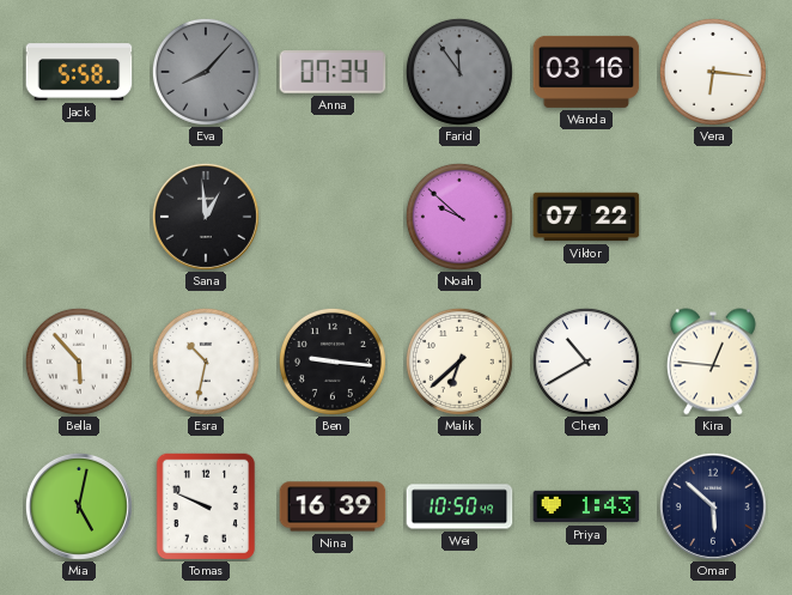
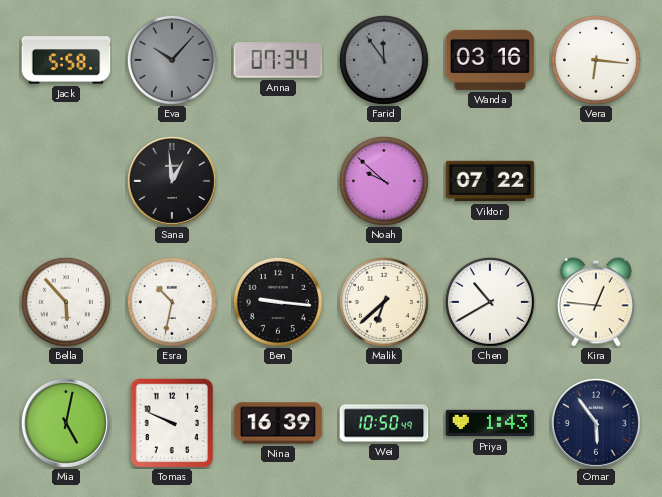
Eva: 8:07 -> 10:07
Omar: 5:52 -> 5:54
